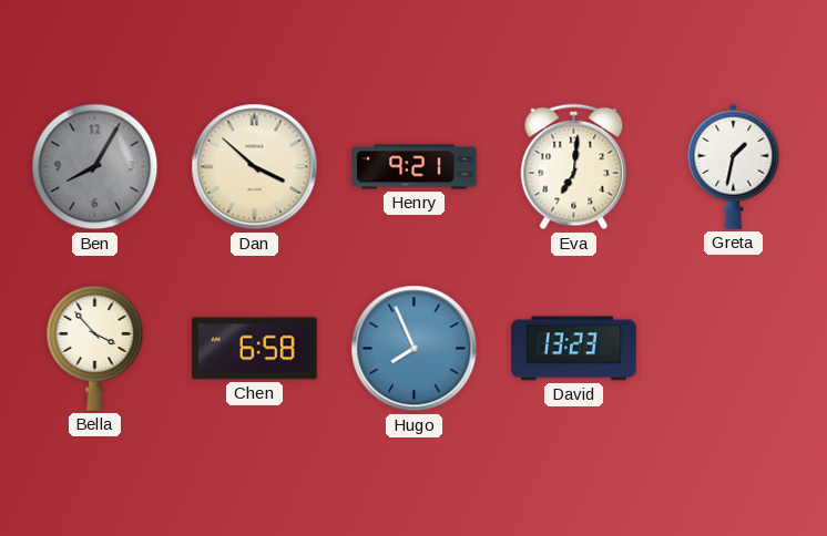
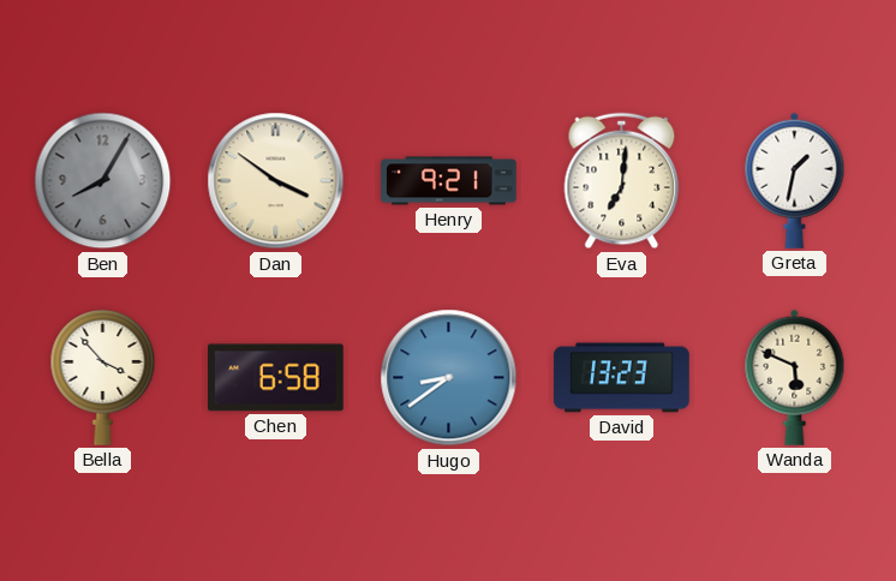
Dan: 3:52 -> 3:51
Hugo: 7:56 -> 8:39
Wanda: none -> 5:49
